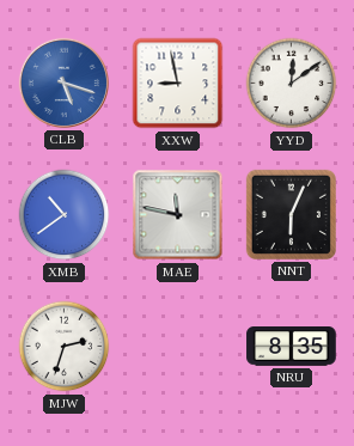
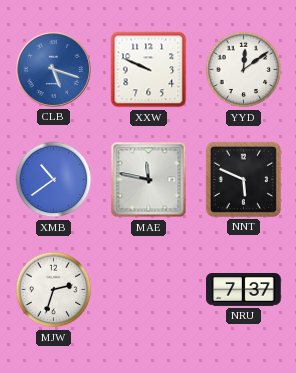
XXW: 8:58 -> 9:49
NNT: 6:04 -> 5:49
NRU: 8:35 -> 7:37
